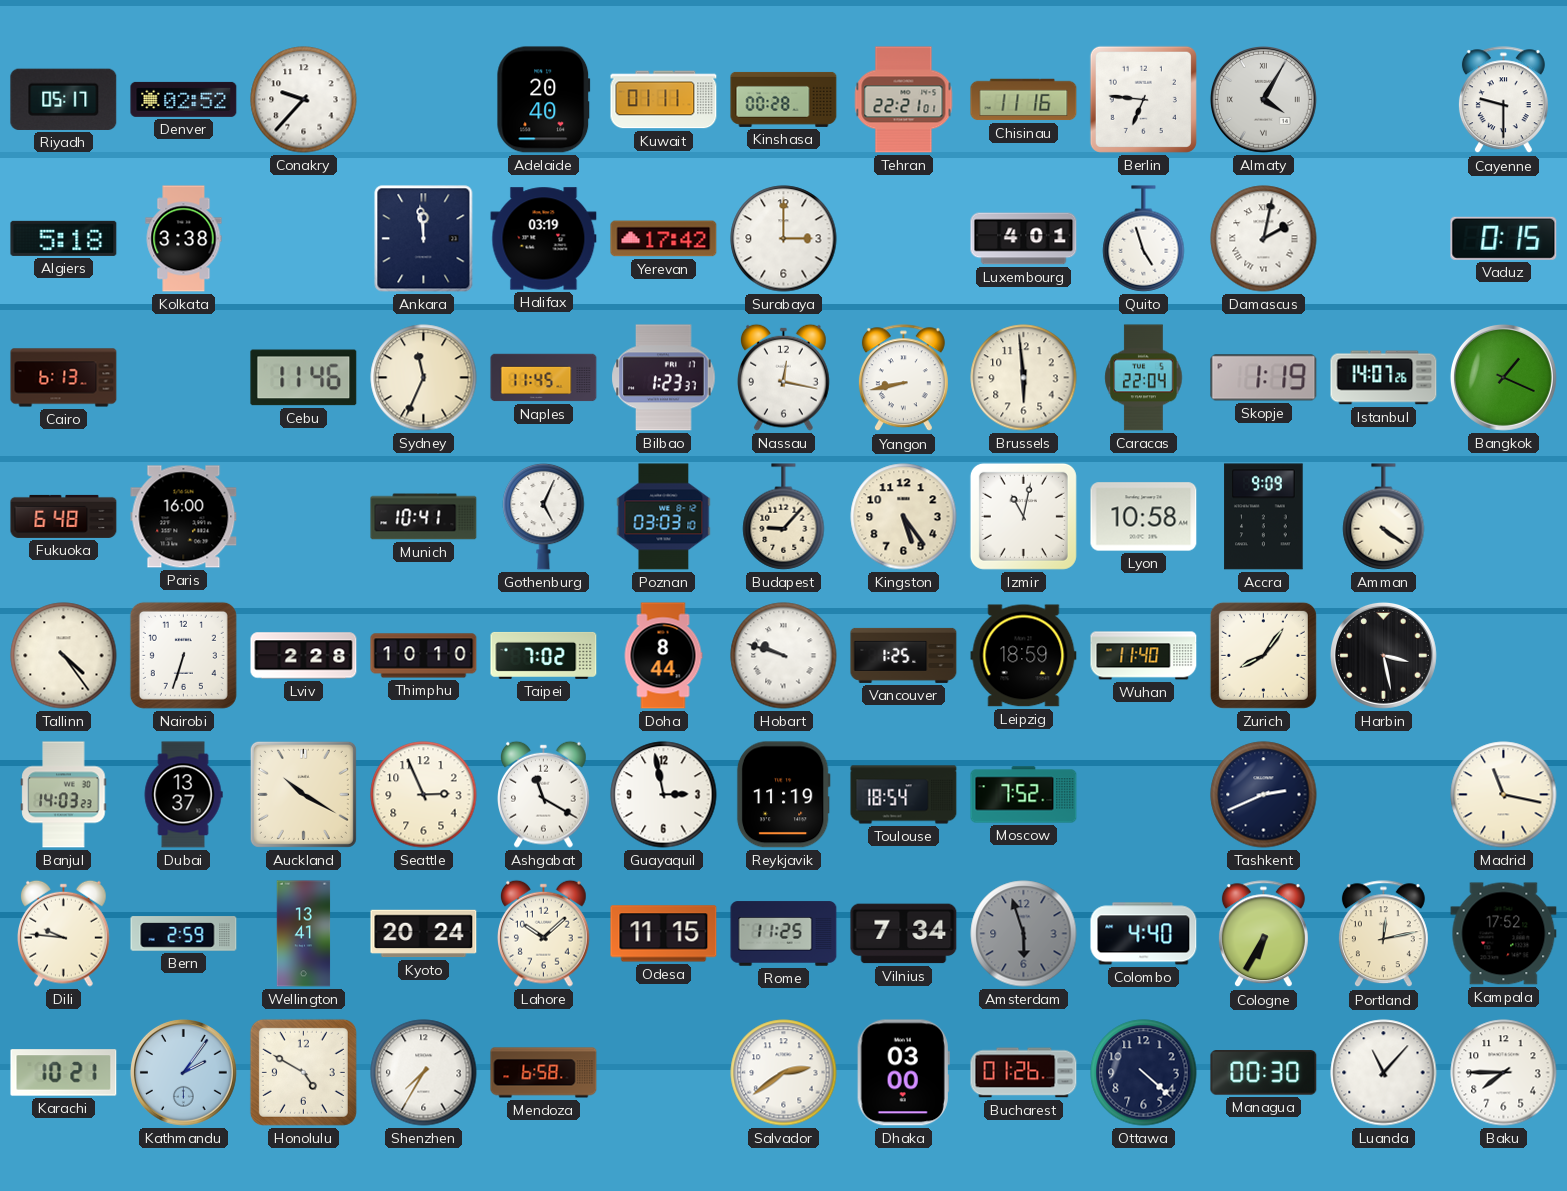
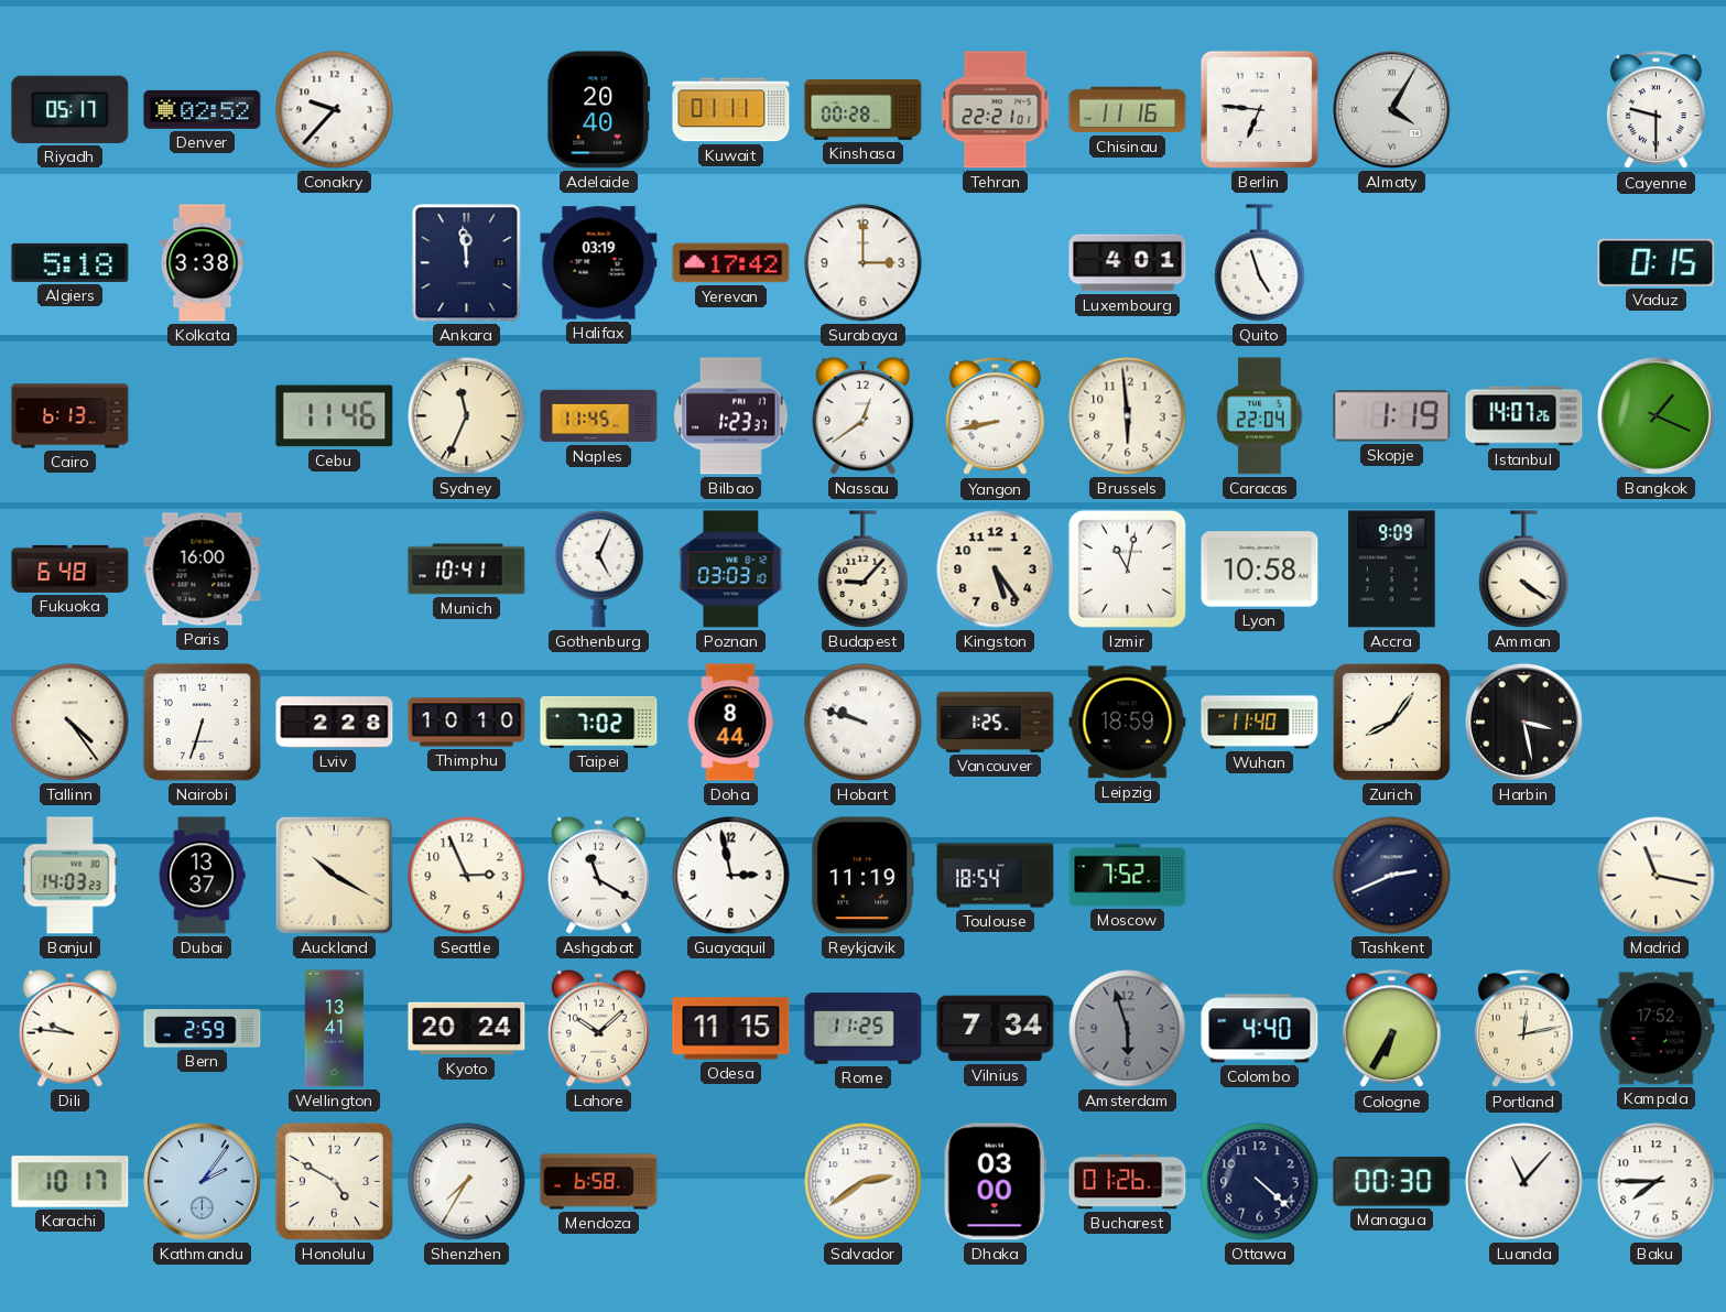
Damascus: 2:02 -> none
Nassau: 12:17 -> 12:39
Karachi: 10:21 -> 10:17
